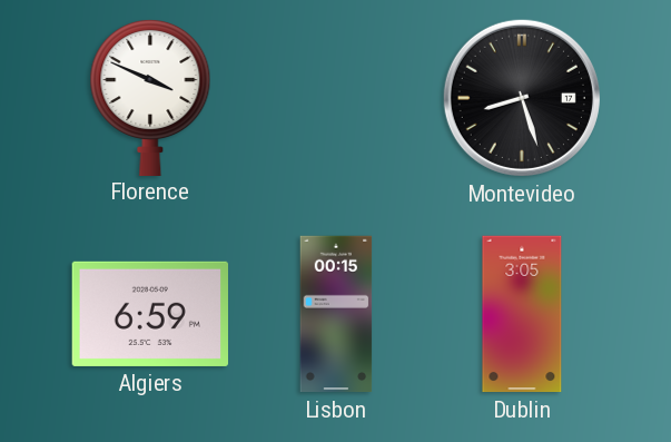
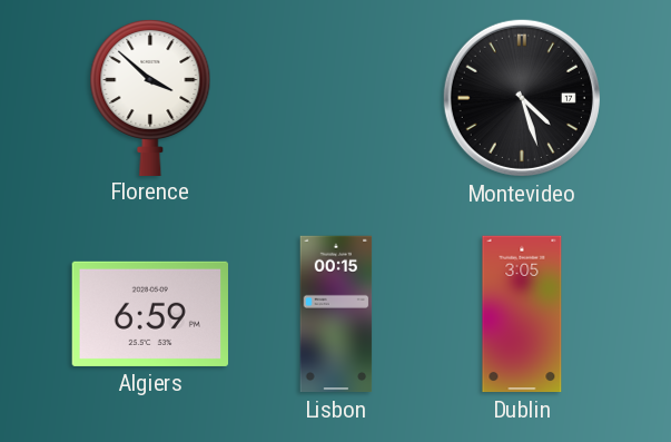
Florence: 3:49 -> 3:52
Montevideo: 8:27 -> 4:27
